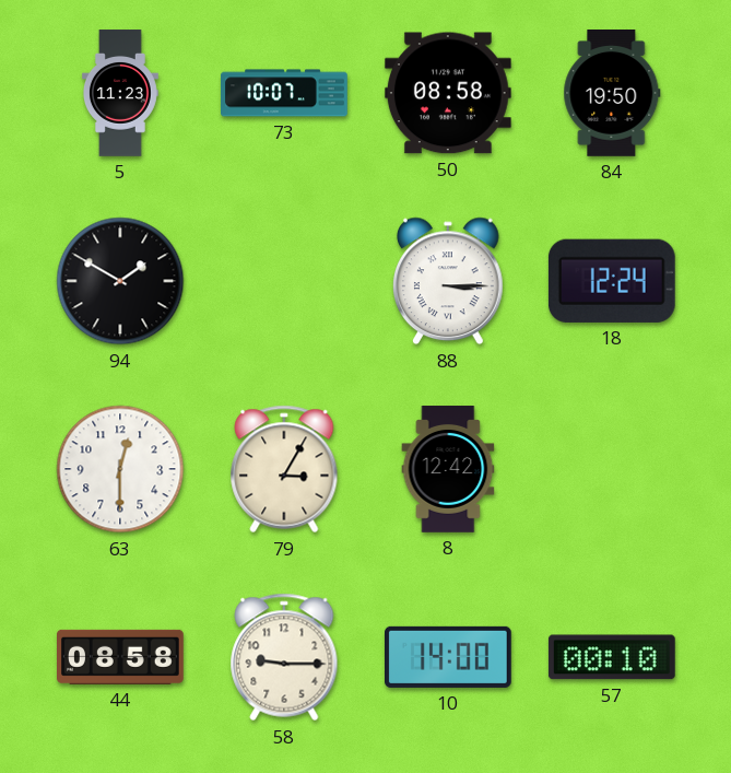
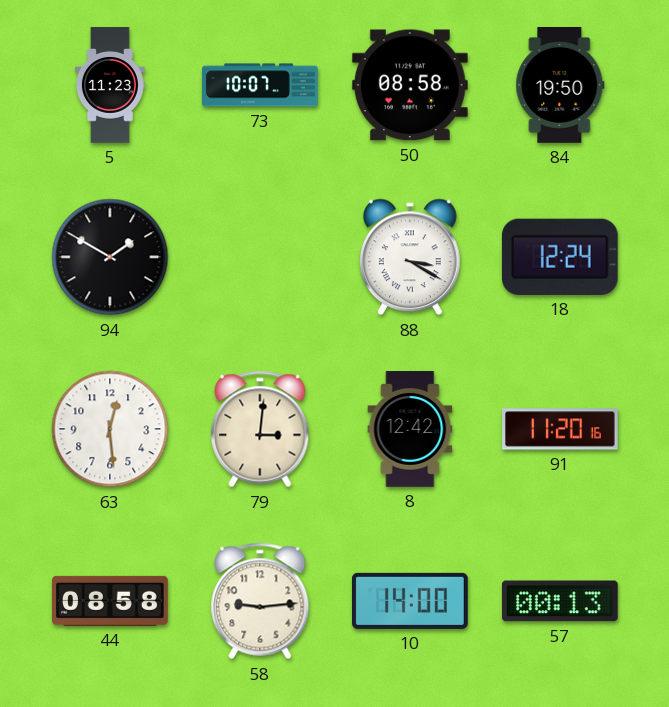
88: 3:15 -> 3:20
63: 12:30 -> 12:29
79: 3:05 -> 3:01
91: none -> 11:20
58: 9:15 -> 9:14
57: 00:10 -> 00:13
